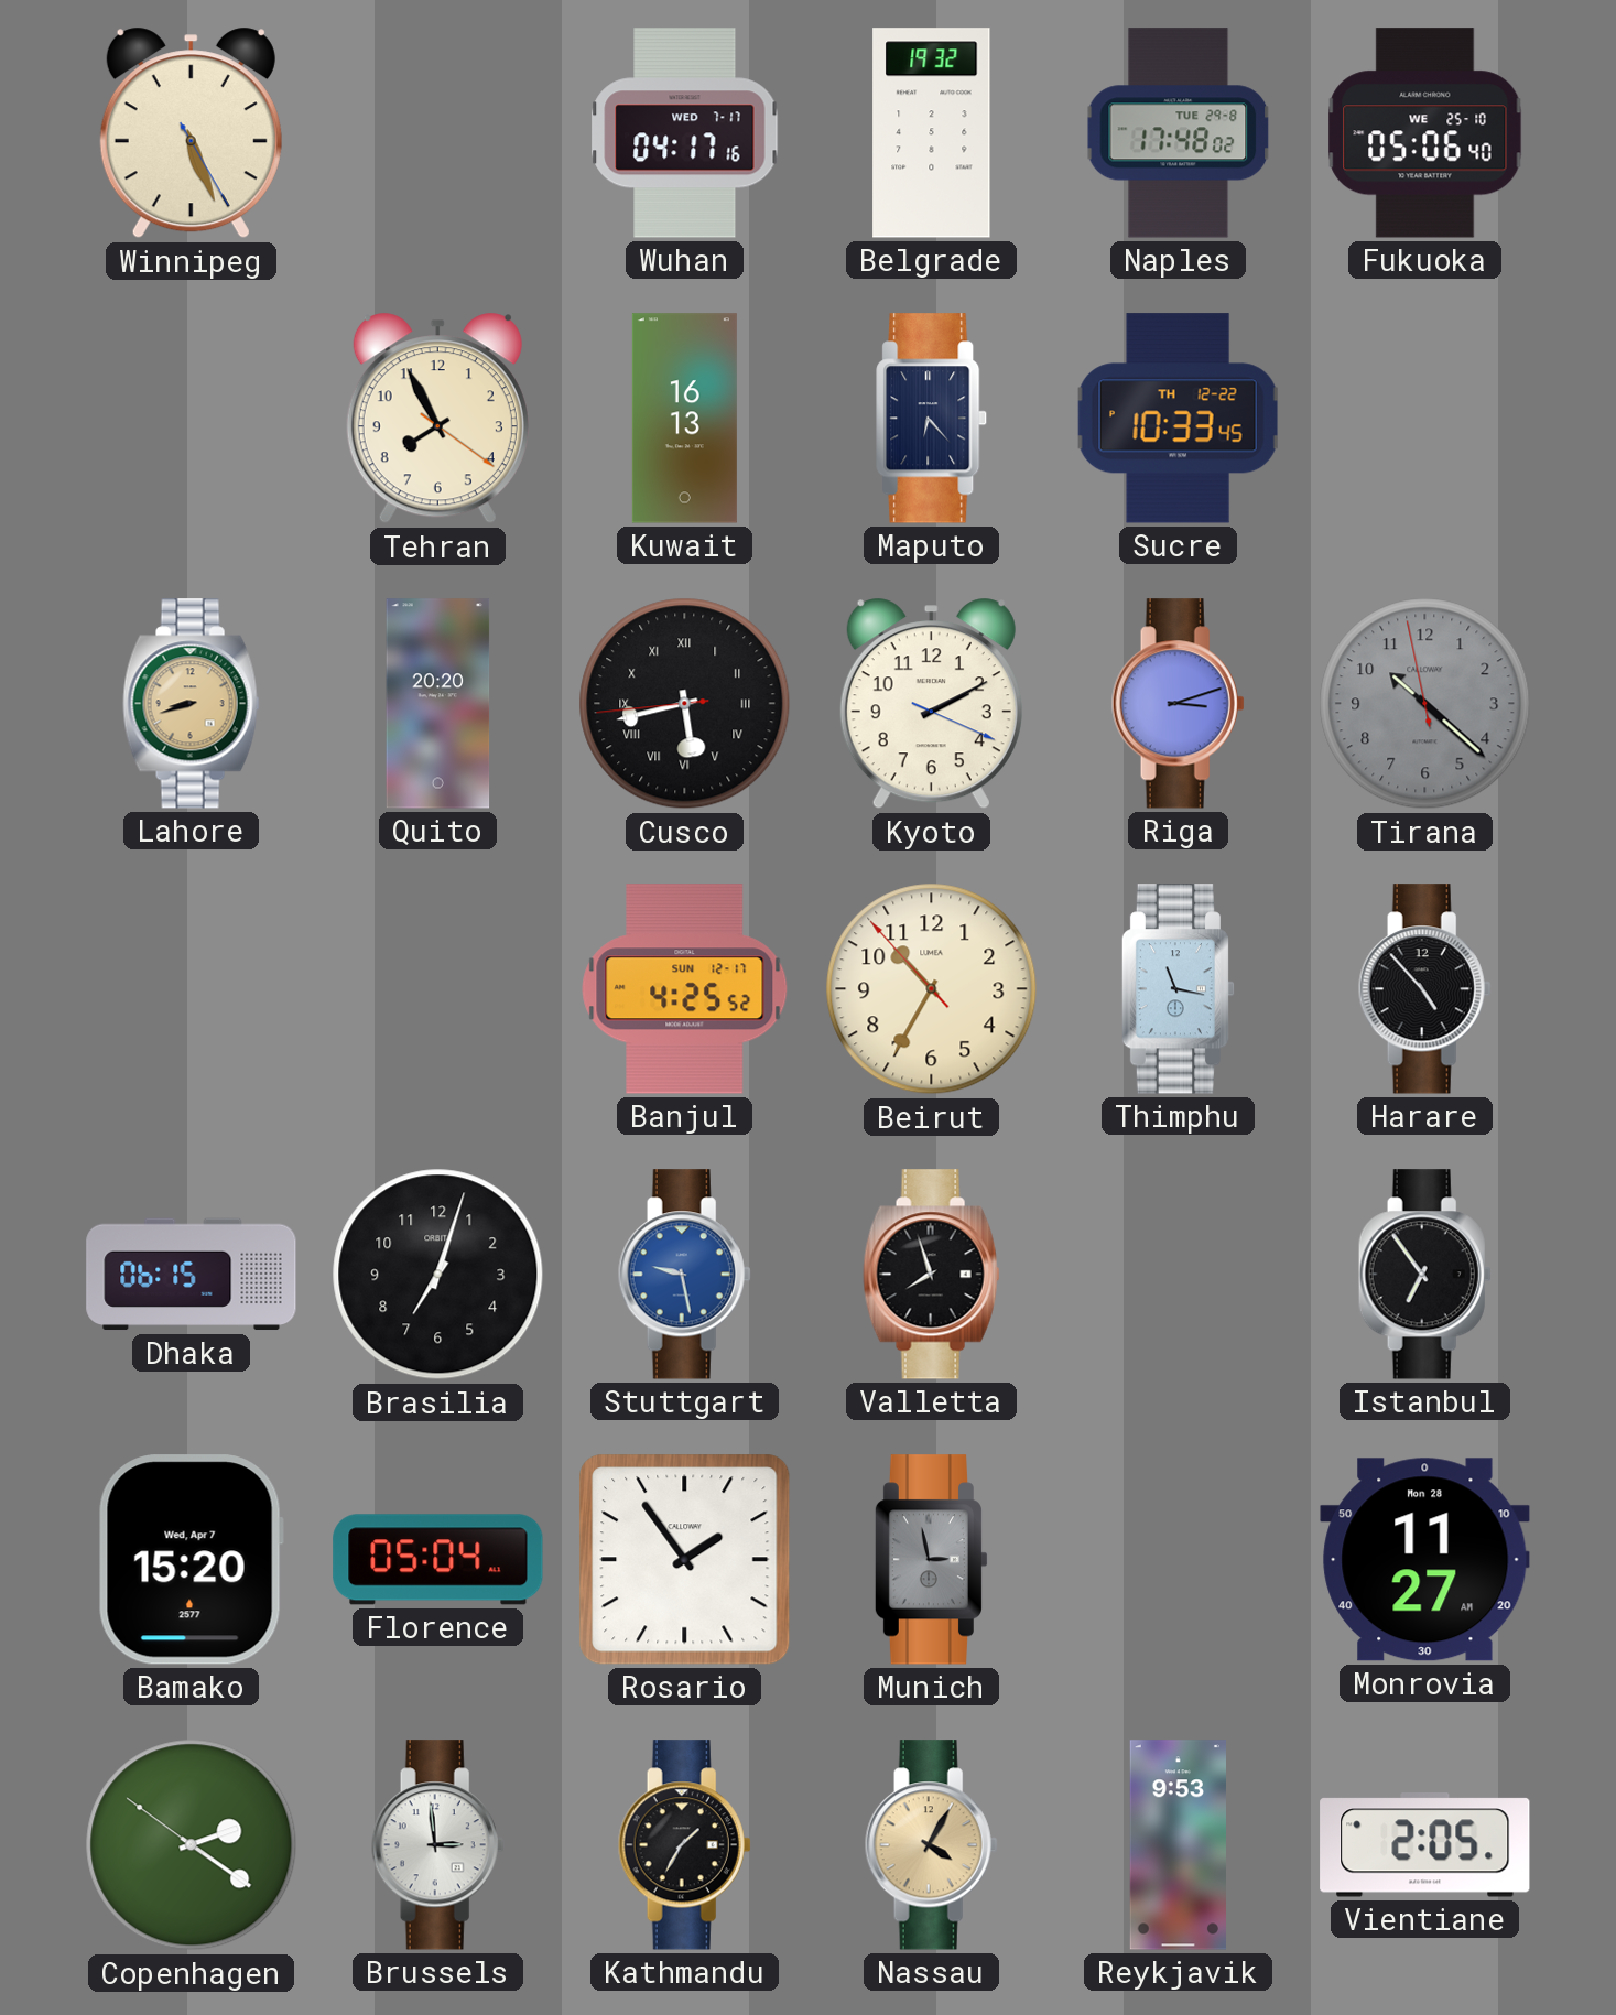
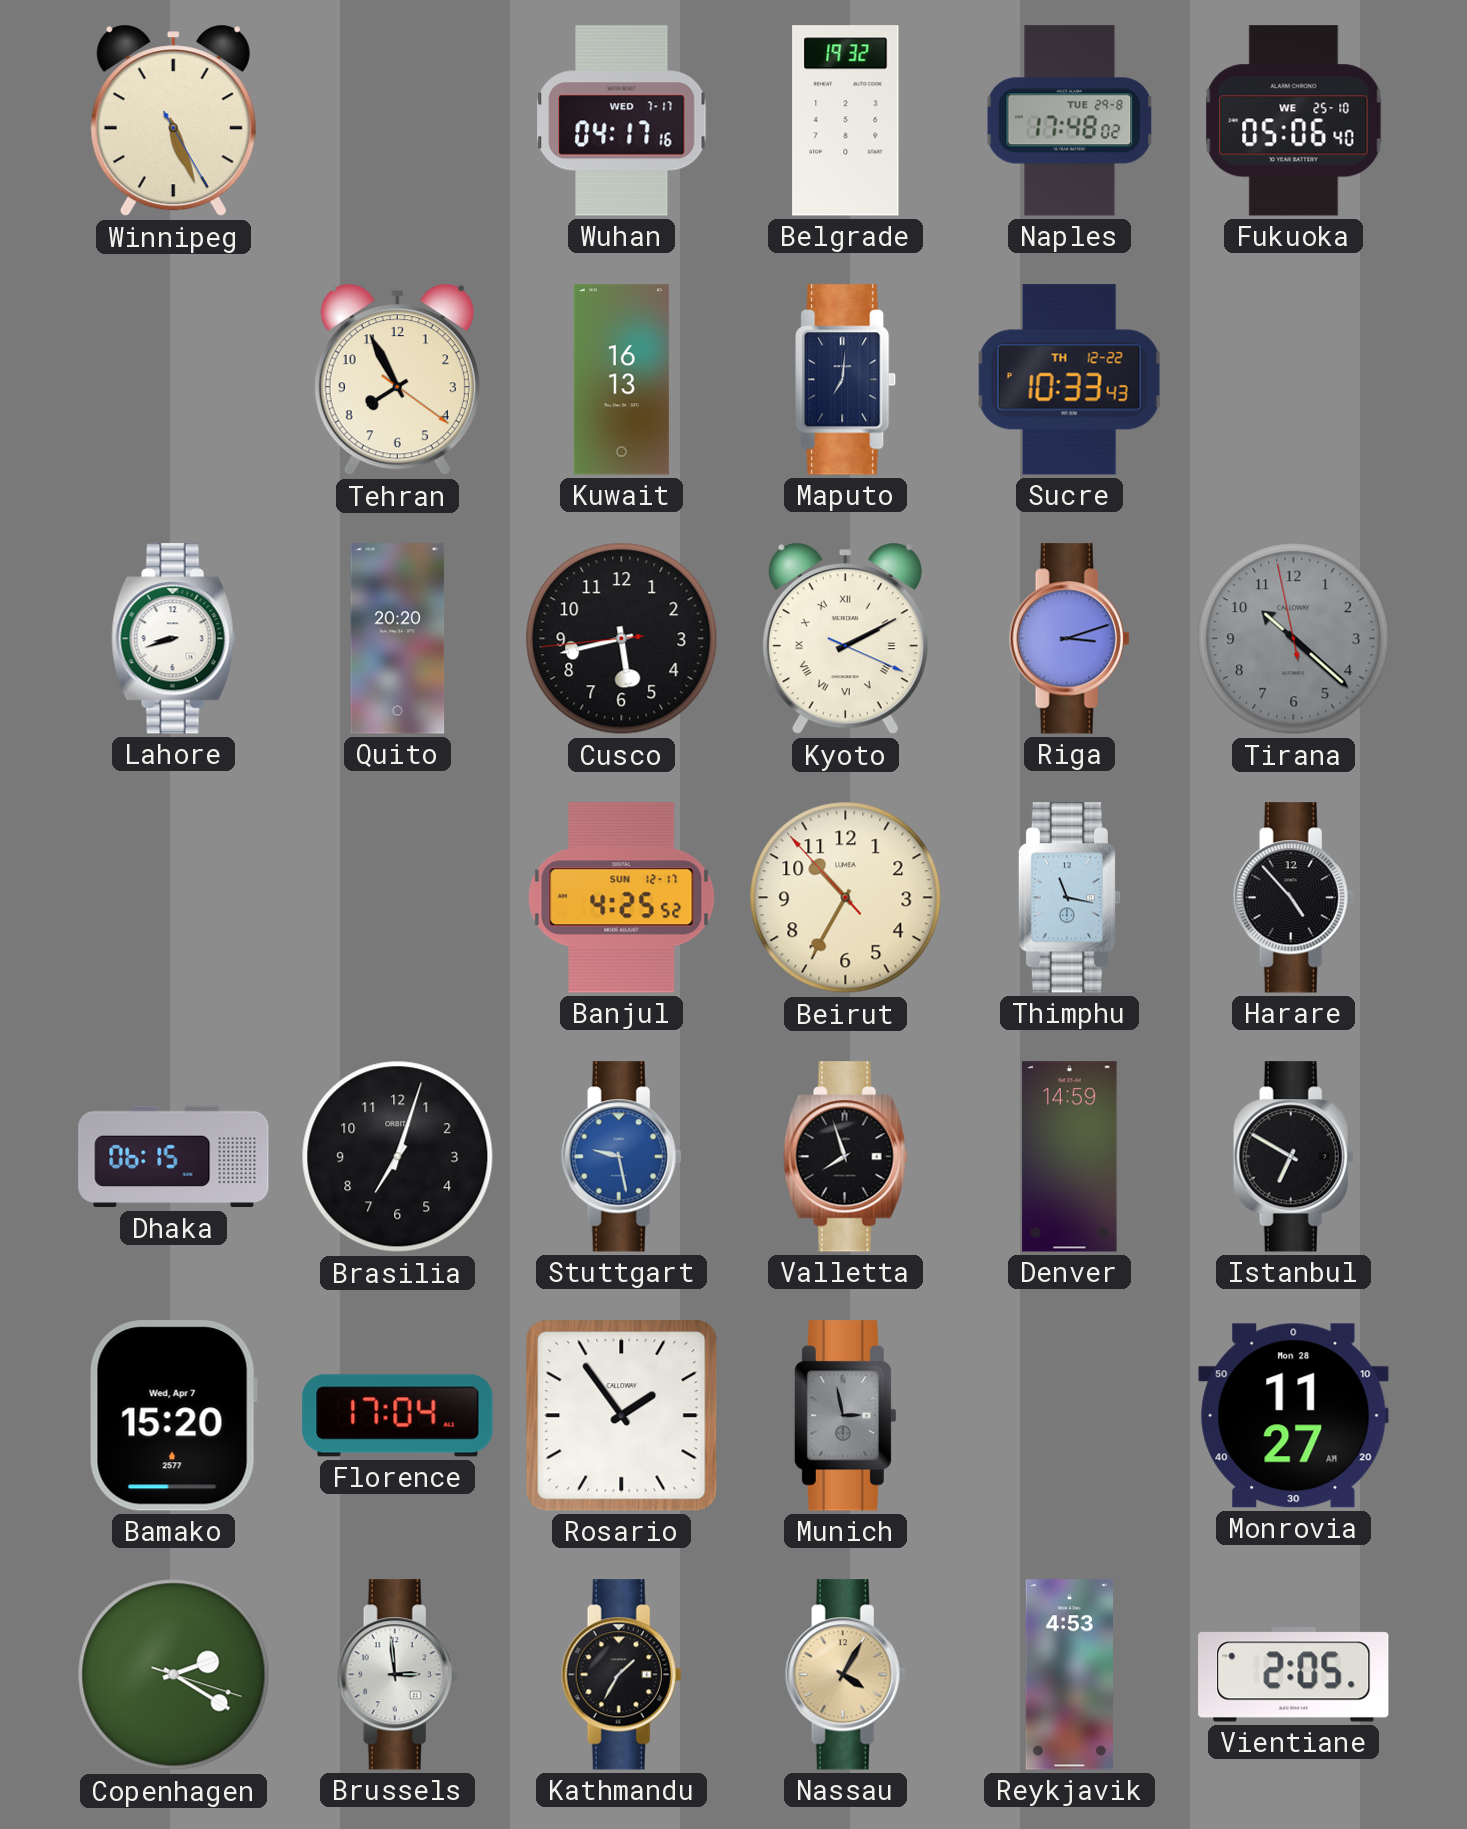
Maputo: 6:23 -> 7:01
Sucre: 10:33:45 -> 10:33:43
Lahore dial: champagne -> white
Cusco numerals: Roman -> Arabic
Kyoto numerals: Arabic -> Roman
Denver: none -> 14:59
Istanbul: 6:54 -> 6:50
Florence: 05:04 -> 17:04
Copenhagen: 2:20:51 -> 2:20:18
Reykjavik: 9:53 -> 4:53
